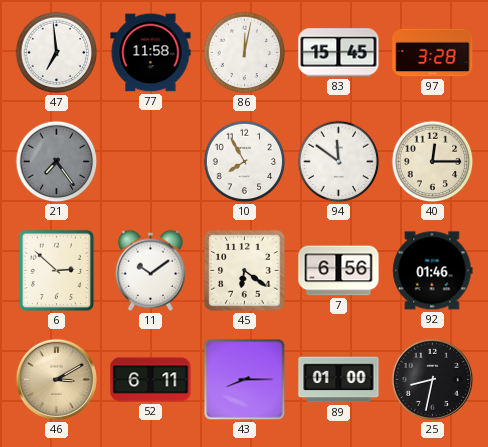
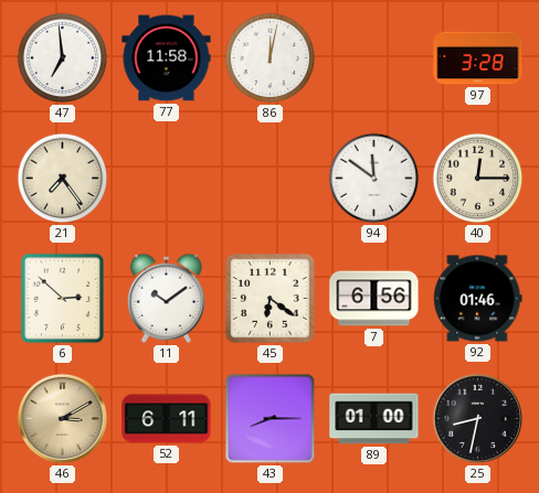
83: 15:45 -> none
21 dial: grey -> cream
10: 7:55 -> none
